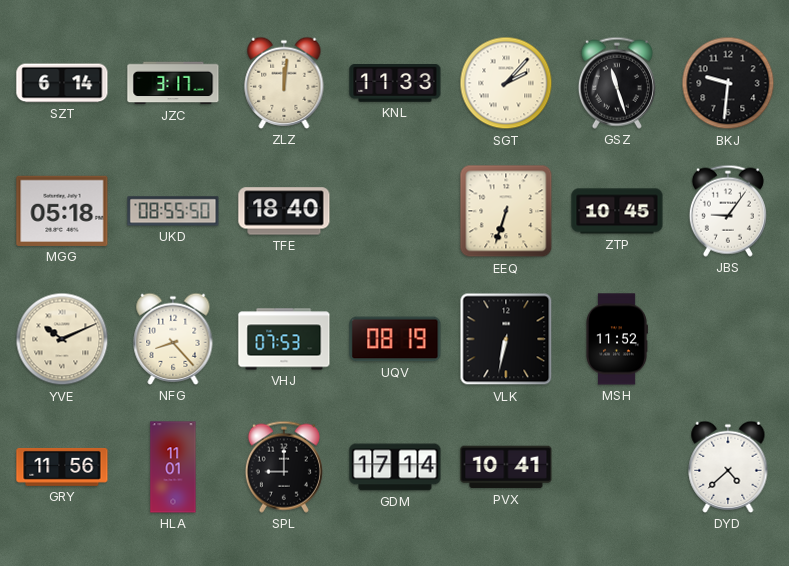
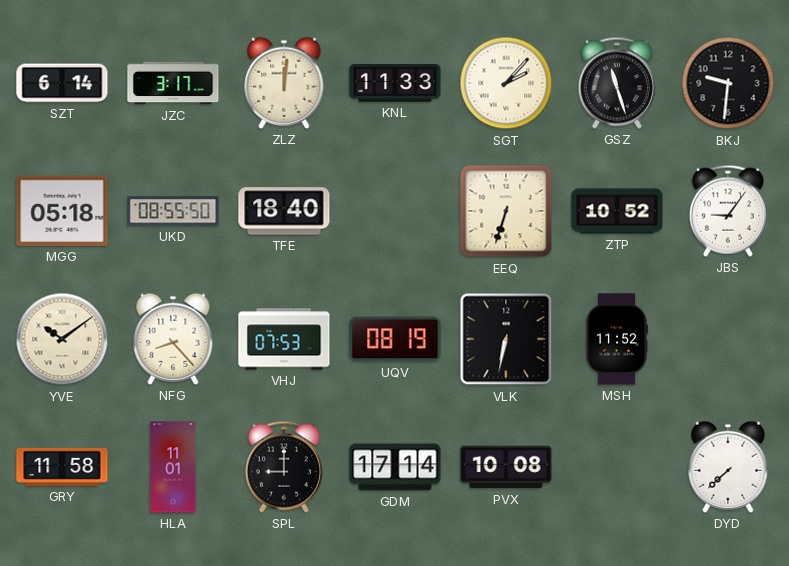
ZTP: 10:45 -> 10:52
YVE: 10:11 -> 10:09
GRY: 11:56 -> 11:58
PVX: 10:41 -> 10:08
DYD: 4:38 -> 7:38
